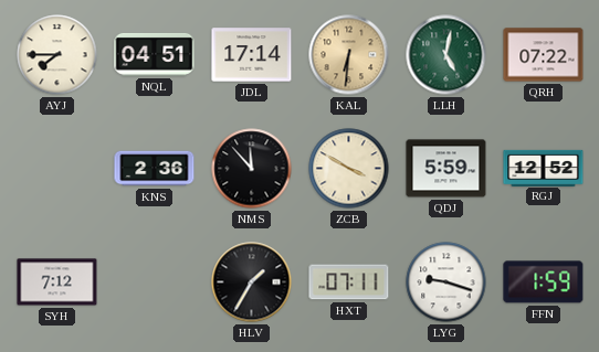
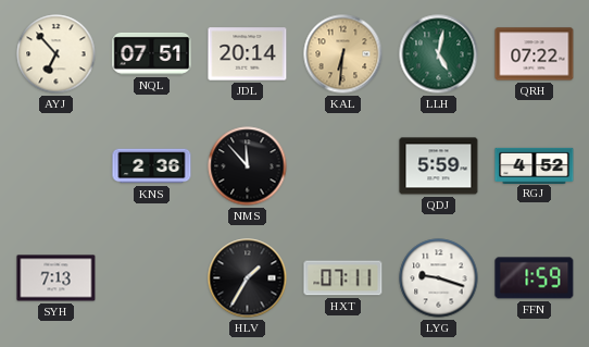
AYJ: 7:45 -> 6:53
NQL: 04:51 -> 07:51
JDL: 17:14 -> 20:14
ZCB: 3:50 -> none
RGJ: 12:52 -> 4:52
SYH: 7:12 -> 7:13
